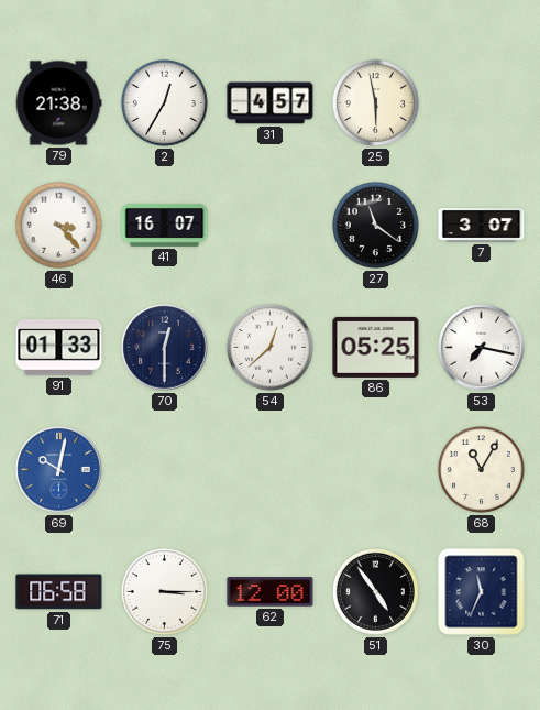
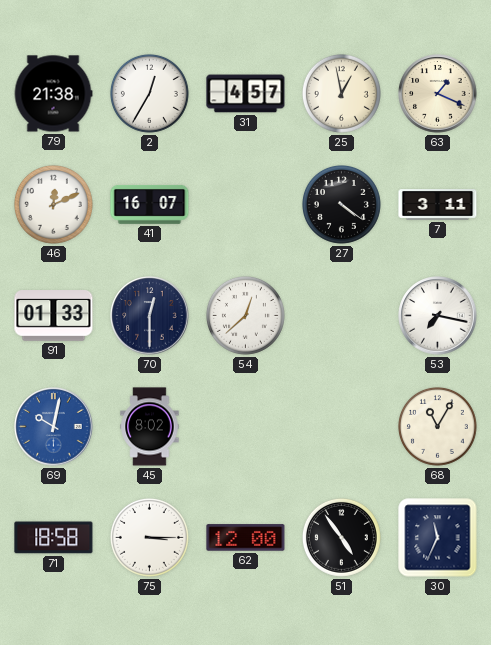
25: 5:58 -> 12:58
63: none -> 1:19
46: 3:23 -> 12:11
27: 11:21 -> 4:21
7: 3:07 -> 3:11
86: 05:25 -> none
45: none -> 8:02
71: 06:58 -> 18:58
